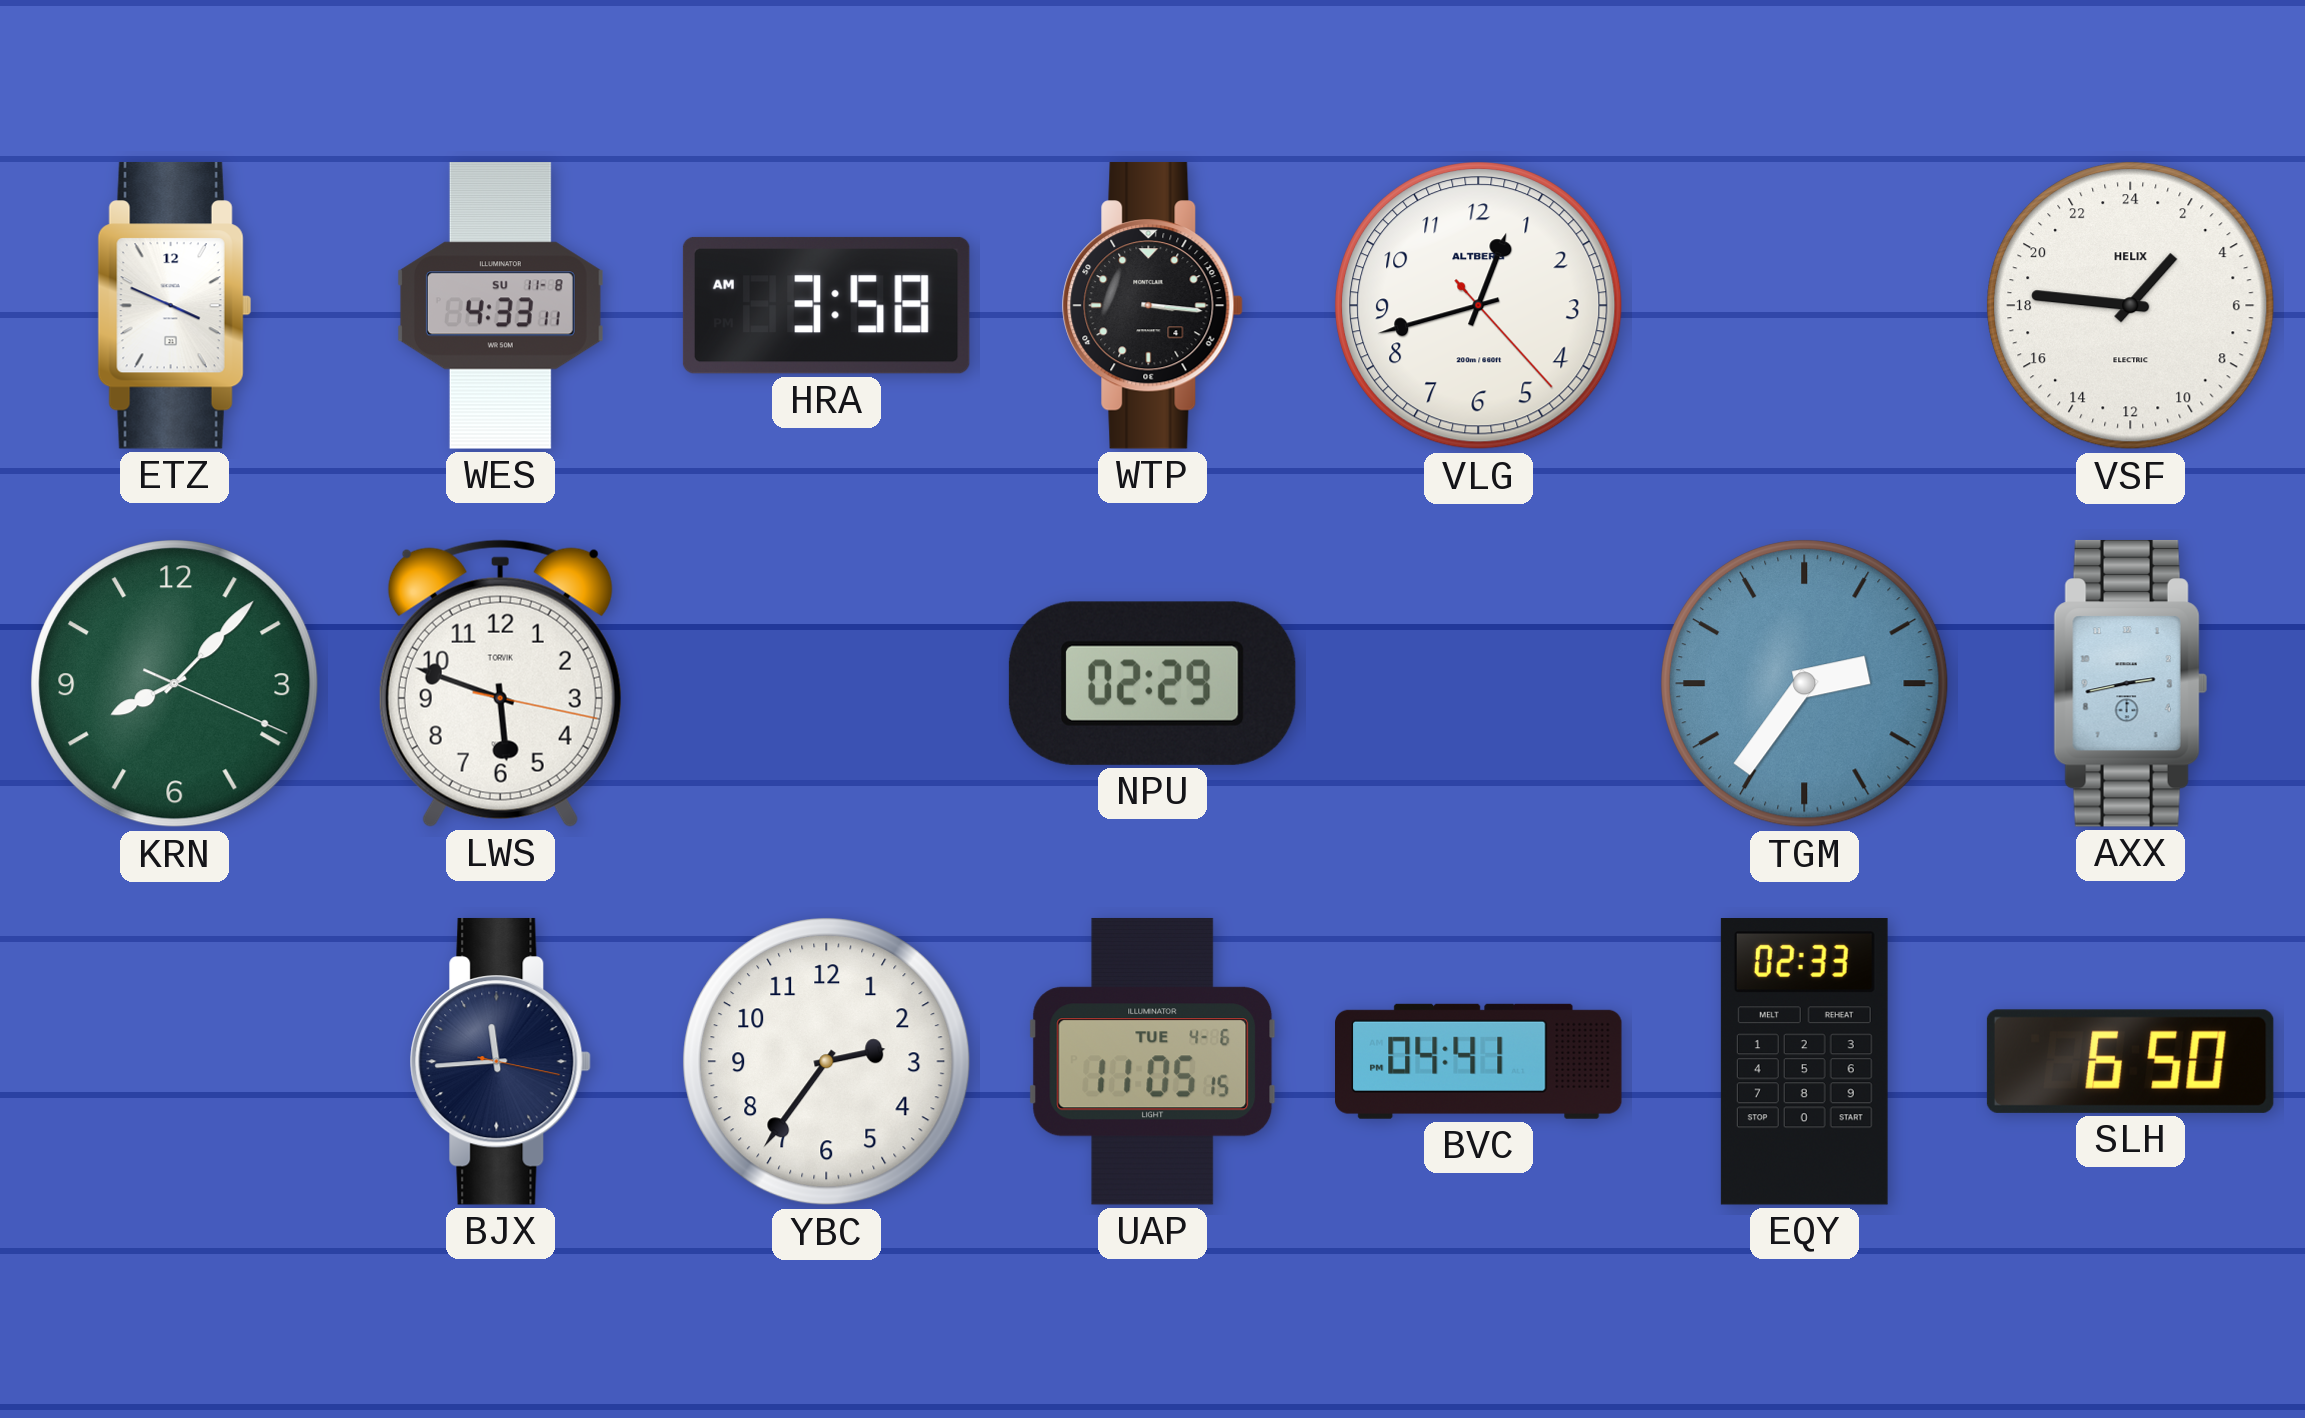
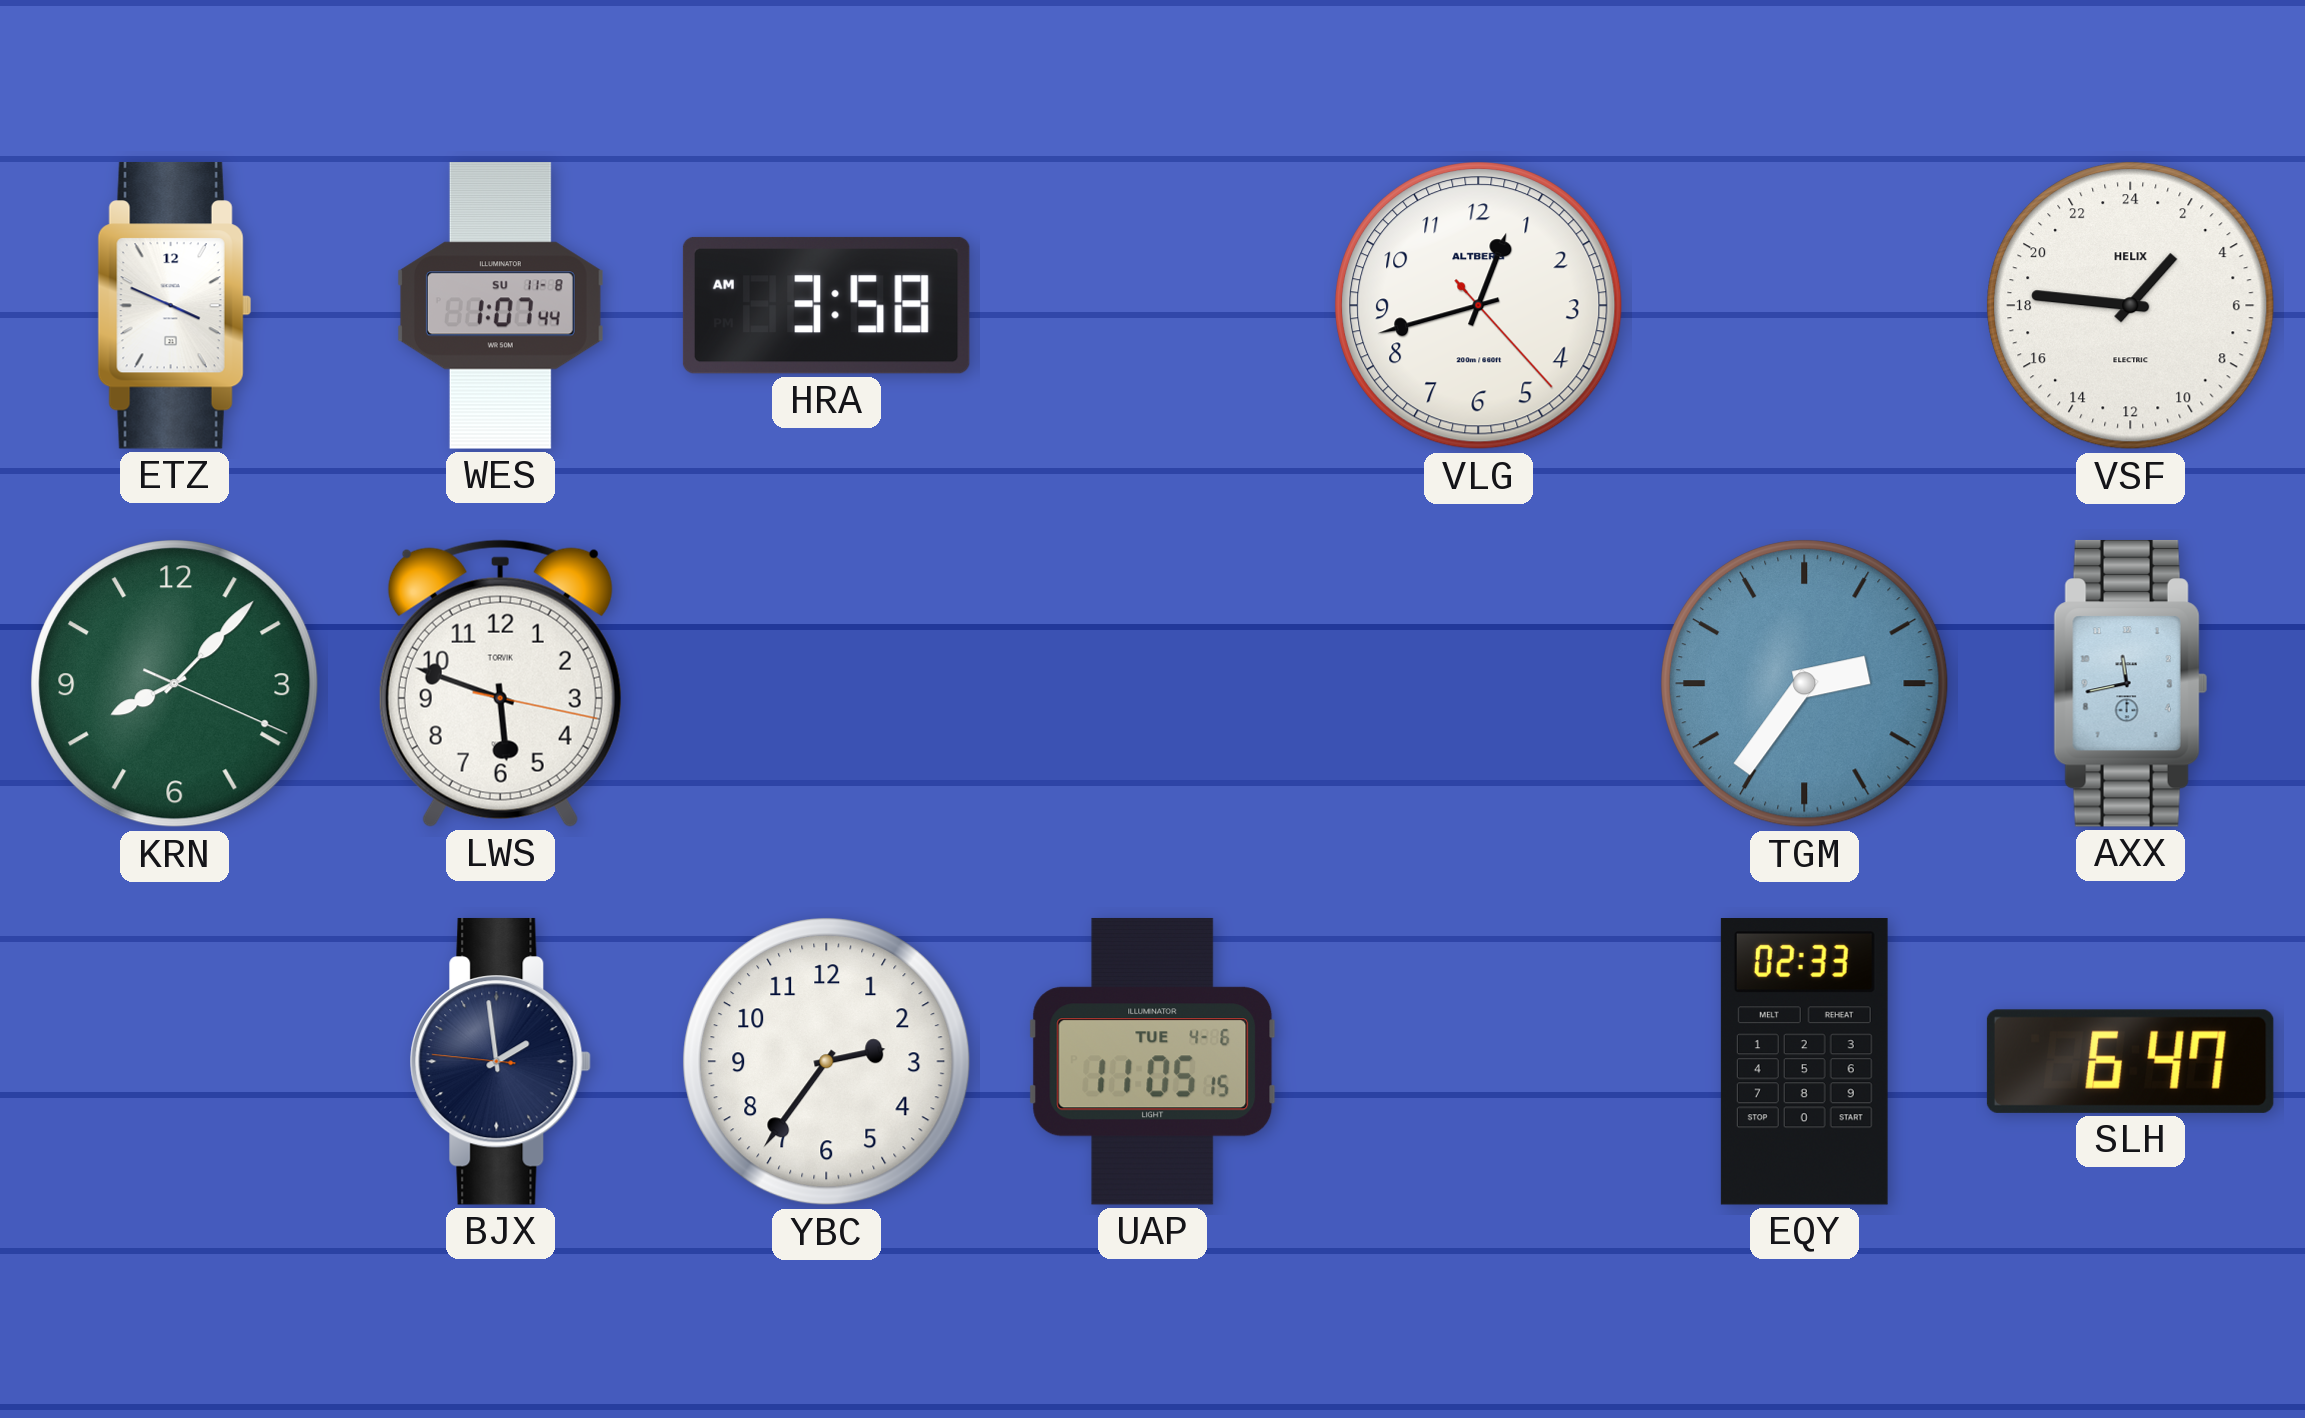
WES: 4:33 -> 1:07
WTP: 3:16 -> none
NPU: 02:29 -> none
AXX: 2:43 -> 11:43
BJX: 11:44 -> 1:58
BVC: 04:41 -> none
SLH: 6:50 -> 6:47
